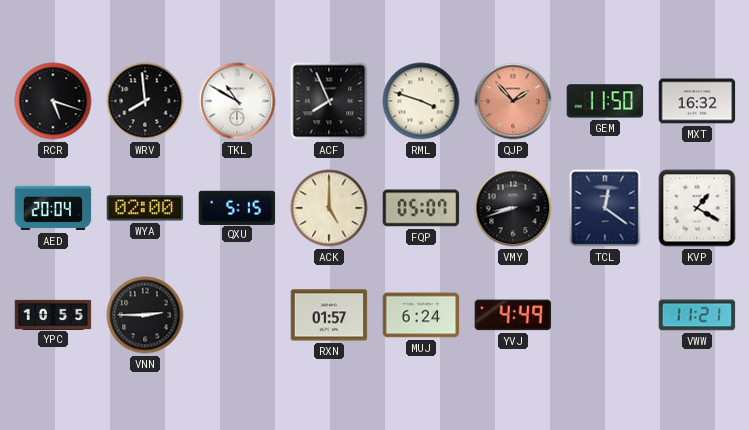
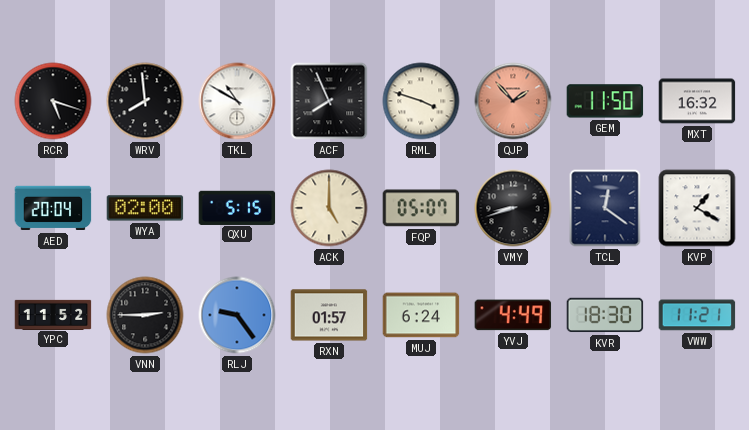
YPC: 10:55 -> 11:52
RLJ: none -> 9:24
KVR: none -> 18:30
